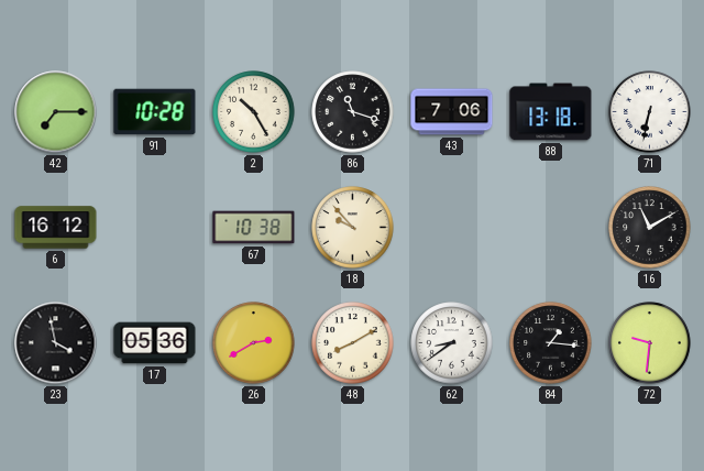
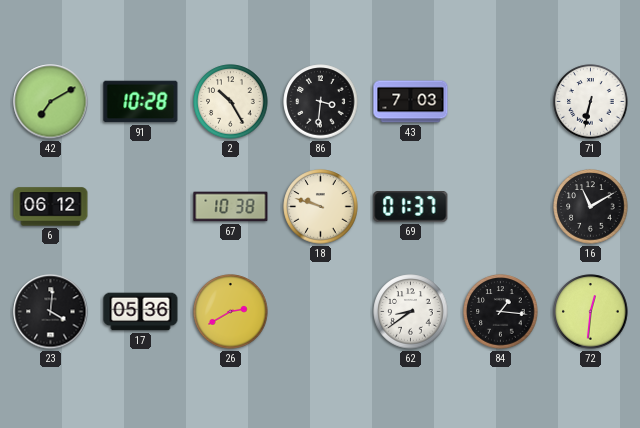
42: 7:15 -> 7:10
86: 11:18 -> 3:31
43: 7:06 -> 7:03
88: 13:18 -> none
6: 16:12 -> 06:12
18: 9:53 -> 9:48
69: none -> 01:37
23: 3:58 -> 4:01
48: 8:10 -> none
72: 9:31 -> 12:31
